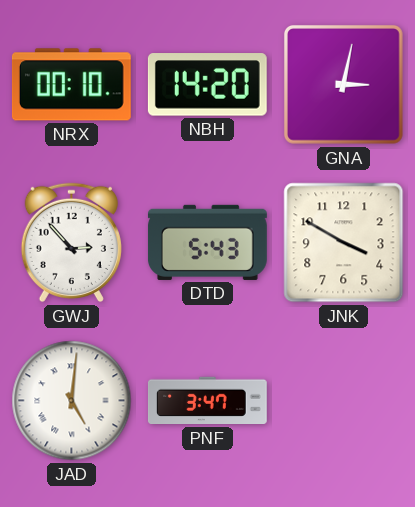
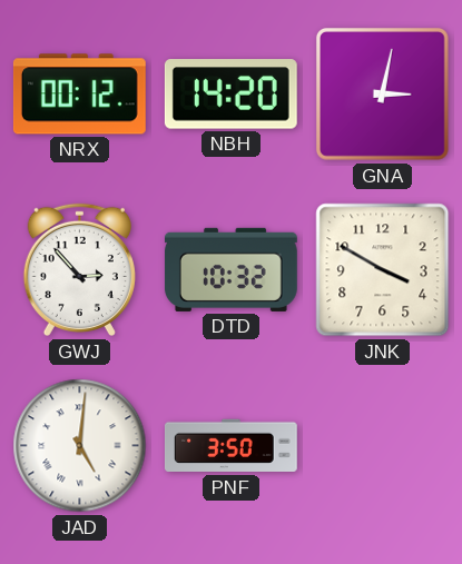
NRX: 00:10 -> 00:12
DTD: 5:43 -> 10:32
PNF: 3:47 -> 3:50
